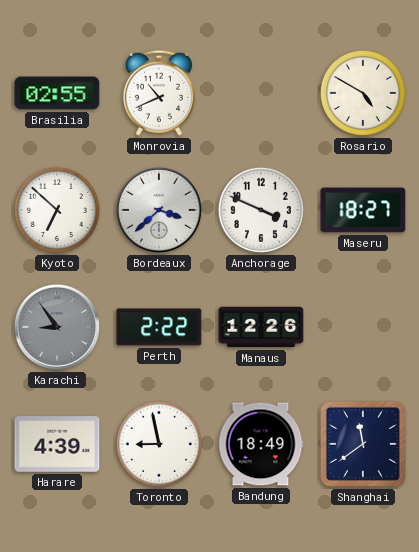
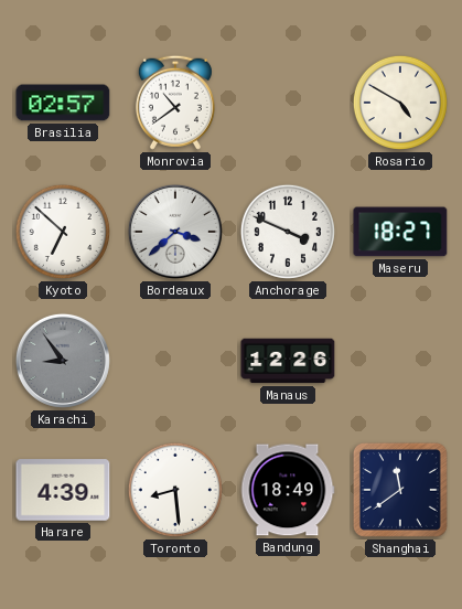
Brasilia: 02:55 -> 02:57
Monrovia: 10:41 -> 10:39
Perth: 2:22 -> none
Toronto: 8:58 -> 8:29
